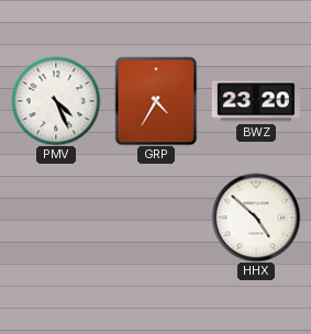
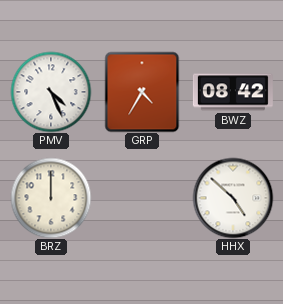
BWZ: 23:20 -> 08:42
BRZ: none -> 12:00
